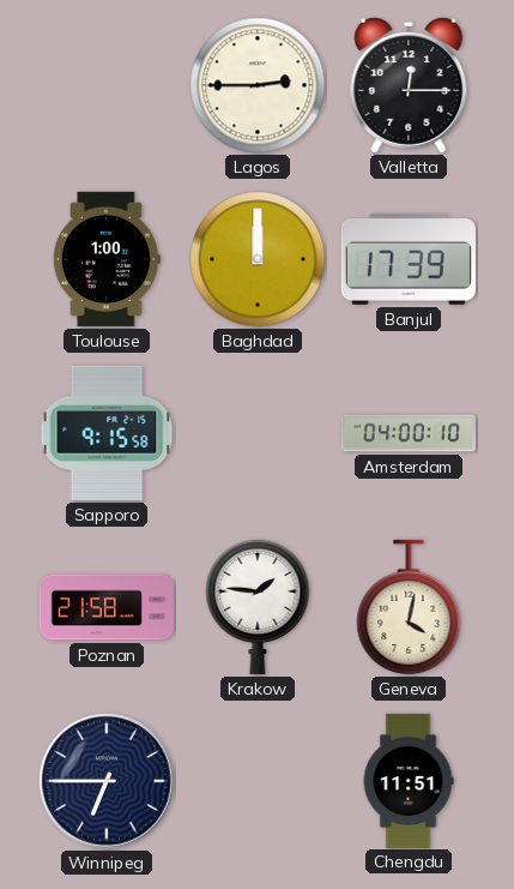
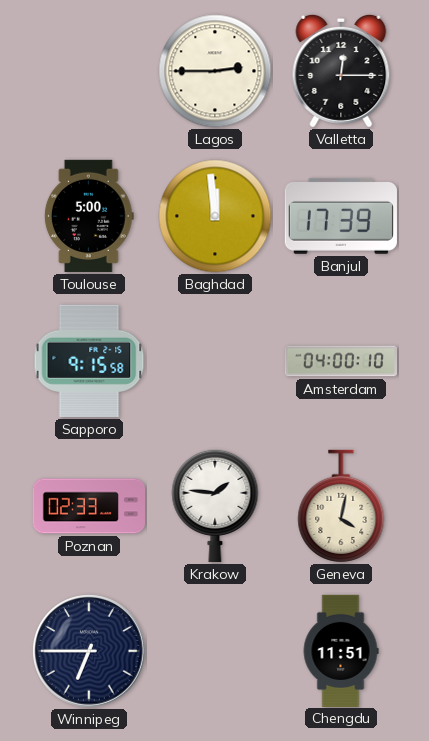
Toulouse: 1:00 -> 5:00
Baghdad: 12:00 -> 11:59
Poznan: 21:58 -> 02:33
